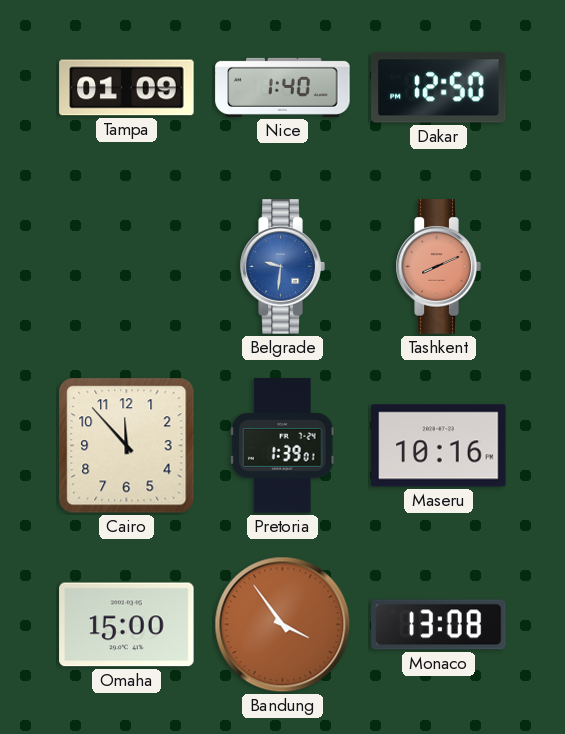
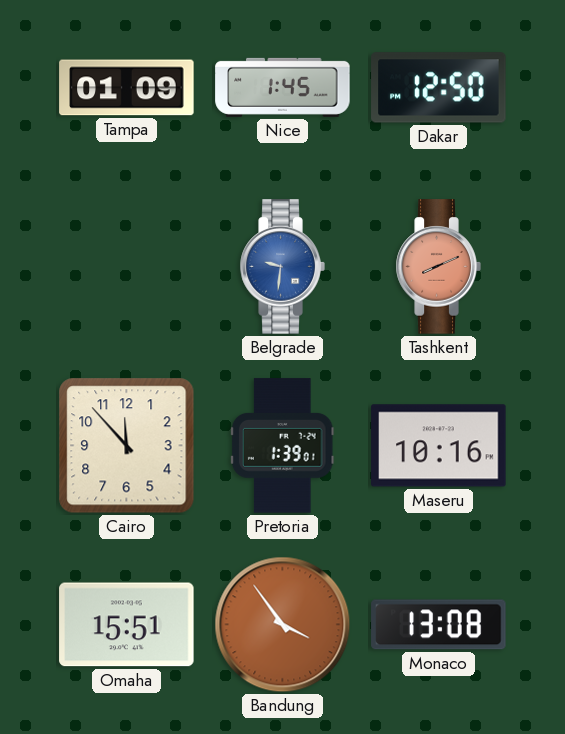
Nice: 1:40 -> 1:45
Omaha: 15:00 -> 15:51
